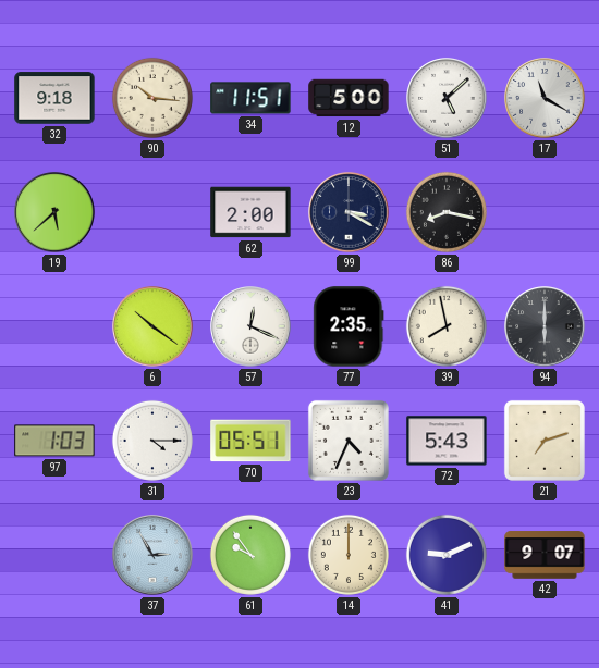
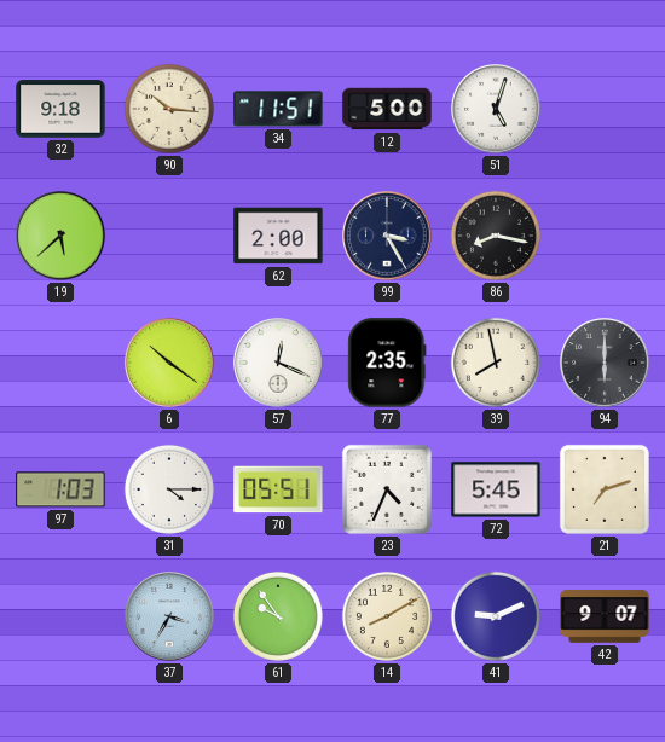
51: 5:08 -> 5:03
17: 11:20 -> none
99: 3:20 -> 3:25
72: 5:43 -> 5:45
37: 2:55 -> 3:35
14: 12:00 -> 8:10
